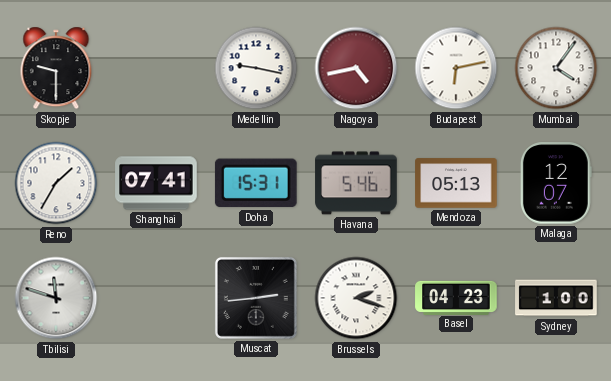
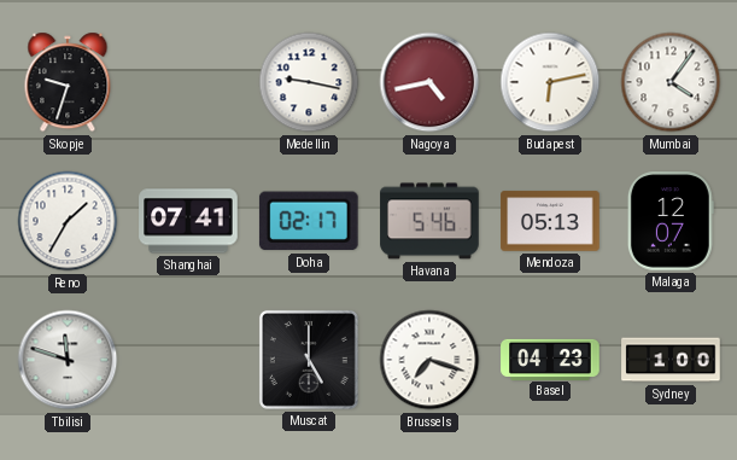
Skopje: 9:30 -> 9:33
Doha: 15:31 -> 02:17
Muscat: 2:44 -> 5:00
Brussels: 2:18 -> 7:18
